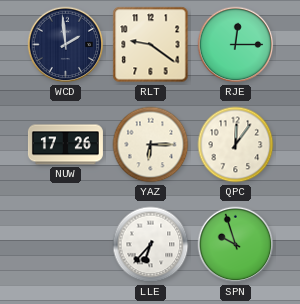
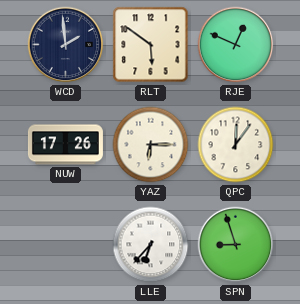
RLT: 9:21 -> 5:51
RJE: 12:15 -> 12:49
SPN: 9:57 -> 8:57
